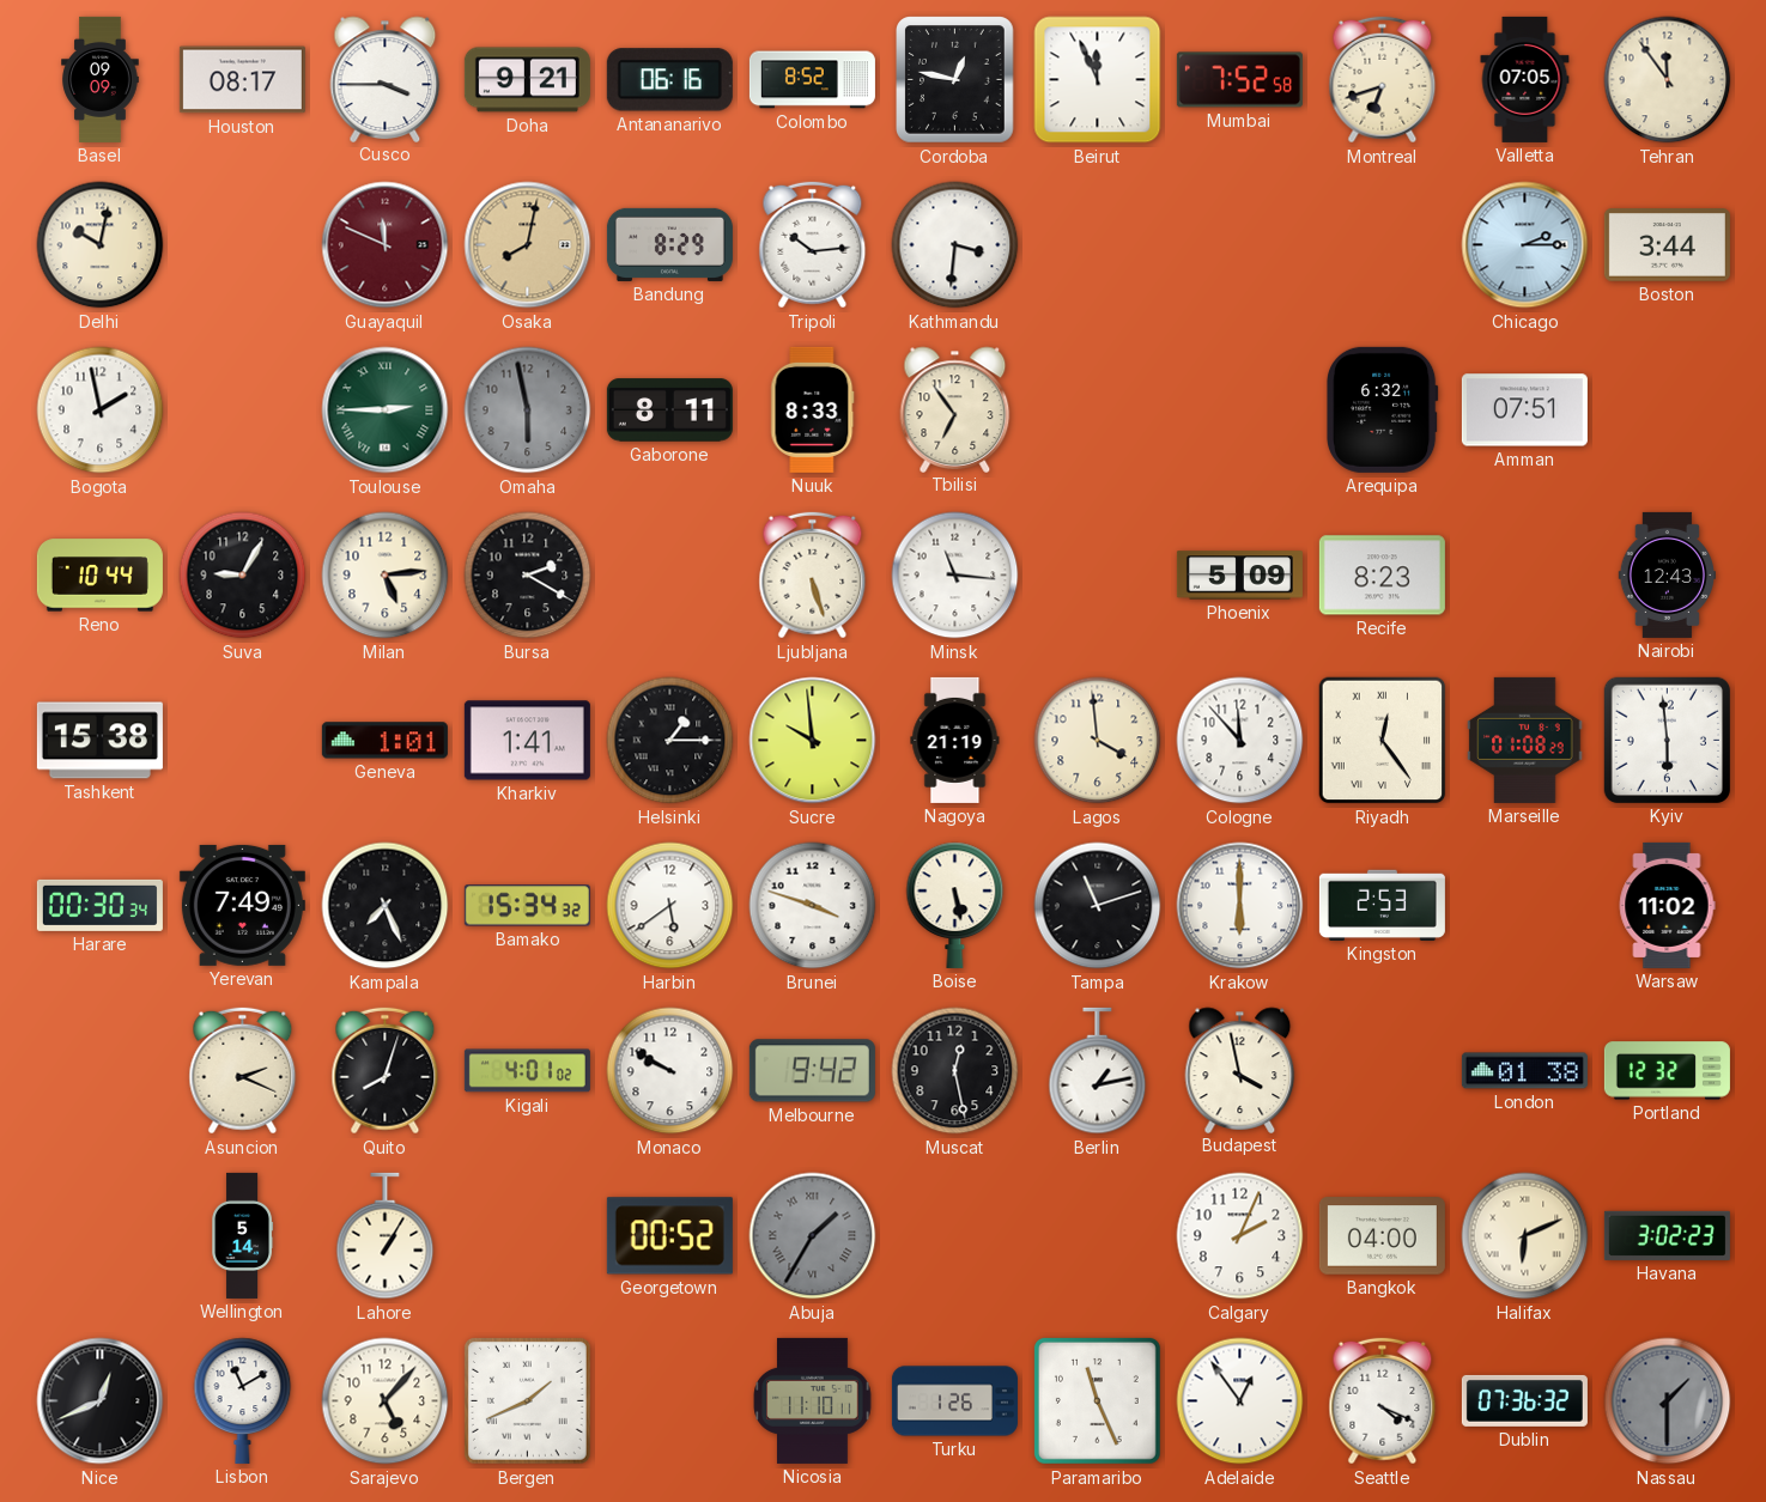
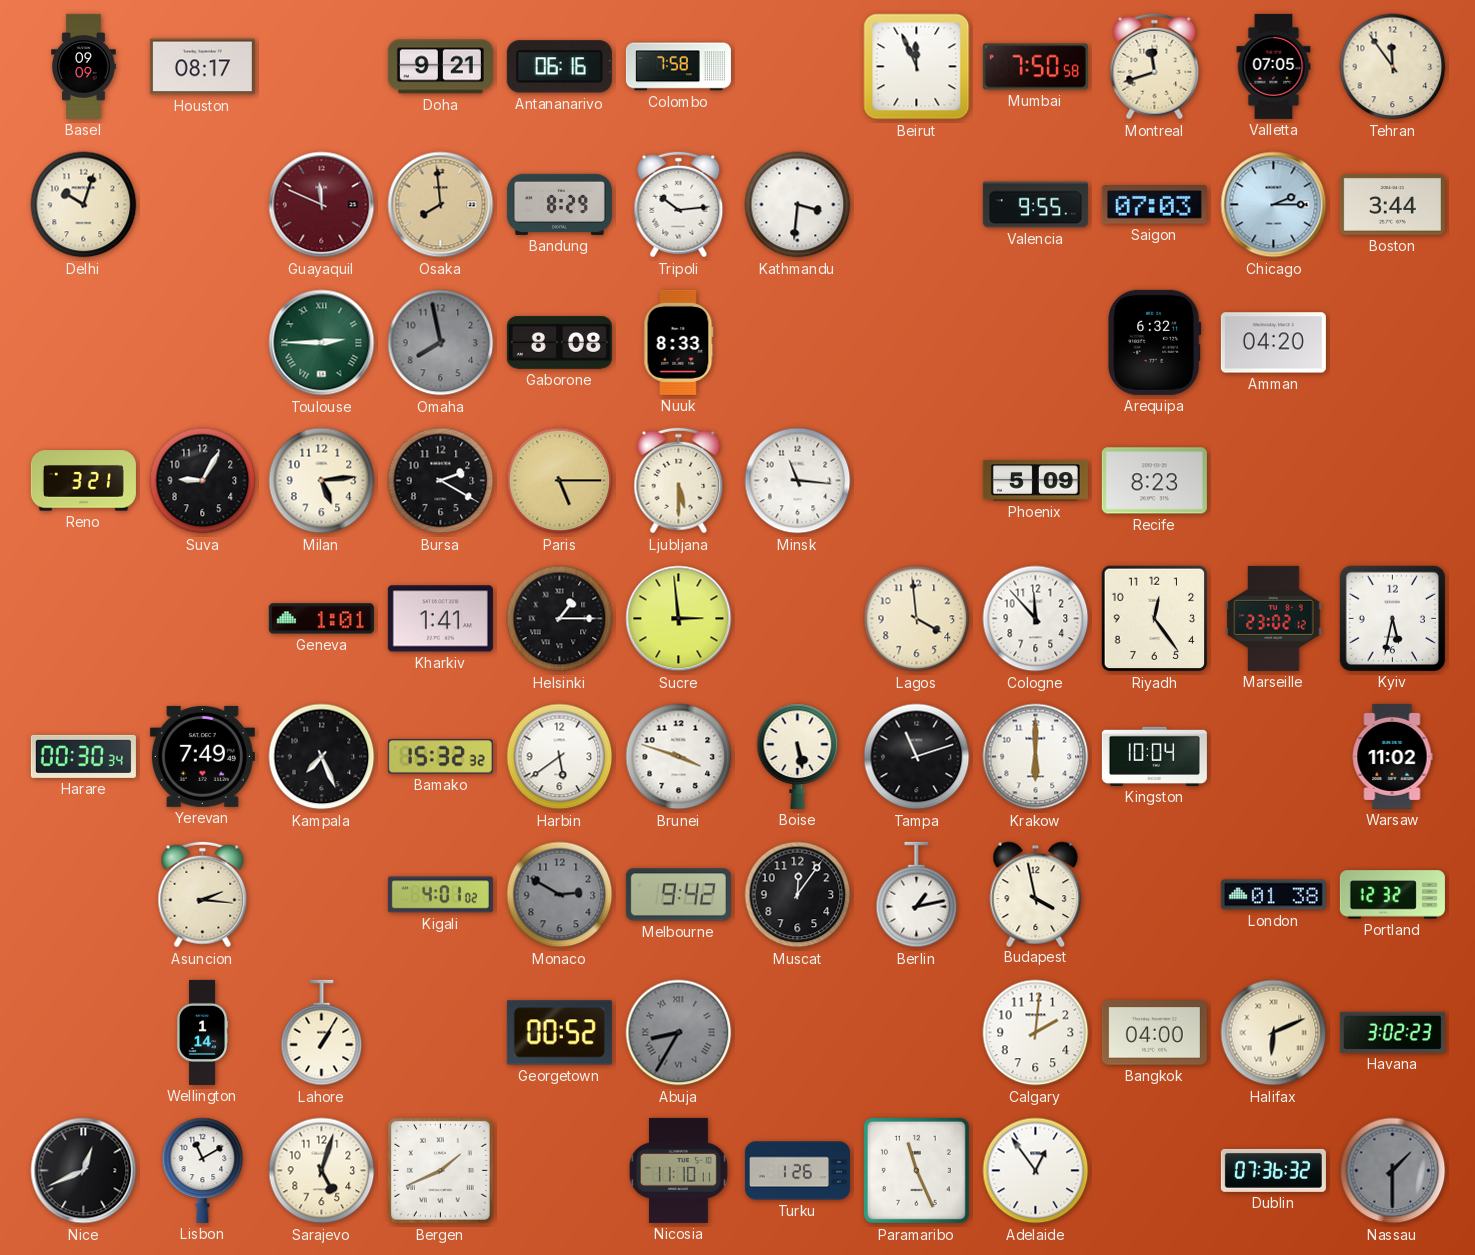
Cusco: 3:45 -> none
Colombo: 8:52 -> 7:58
Cordoba: 12:47 -> none
Mumbai: 7:52 -> 7:50
Montreal: 6:42 -> 11:42
Delhi: 10:02 -> 10:03
Osaka: 8:02 -> 7:59
Valencia: none -> 9:55
Saigon: none -> 07:03
Bogota: 1:58 -> none
Omaha: 5:58 -> 7:58
Gaborone: 8:11 -> 8:08
Tbilisi: 6:54 -> none
Amman: 07:51 -> 04:20
Reno: 10:44 -> 3:21
Paris: none -> 5:15
Ljubljana: 5:27 -> 5:30
Nairobi: 12:43 -> none
Tashkent: 15:38 -> none
Sucre: 9:59 -> 2:59
Nagoya: 21:19 -> none
Riyadh numerals: Roman -> Arabic
Marseille: 01:08 -> 23:02
Kyiv: 5:59 -> 5:32
Bamako: 15:34 -> 15:32
Kingston: 2:53 -> 10:04
Asuncion: 2:19 -> 2:16
Quito: 8:03 -> none
Monaco: 9:50 -> 2:50
Monaco dial: white -> grey
Muscat: 12:28 -> 12:06
Wellington: 5:14 -> 1:14
Abuja: 1:35 -> 8:35
Calgary: 2:04 -> 2:01
Sarajevo: 5:07 -> 5:03
Seattle: 4:19 -> none
